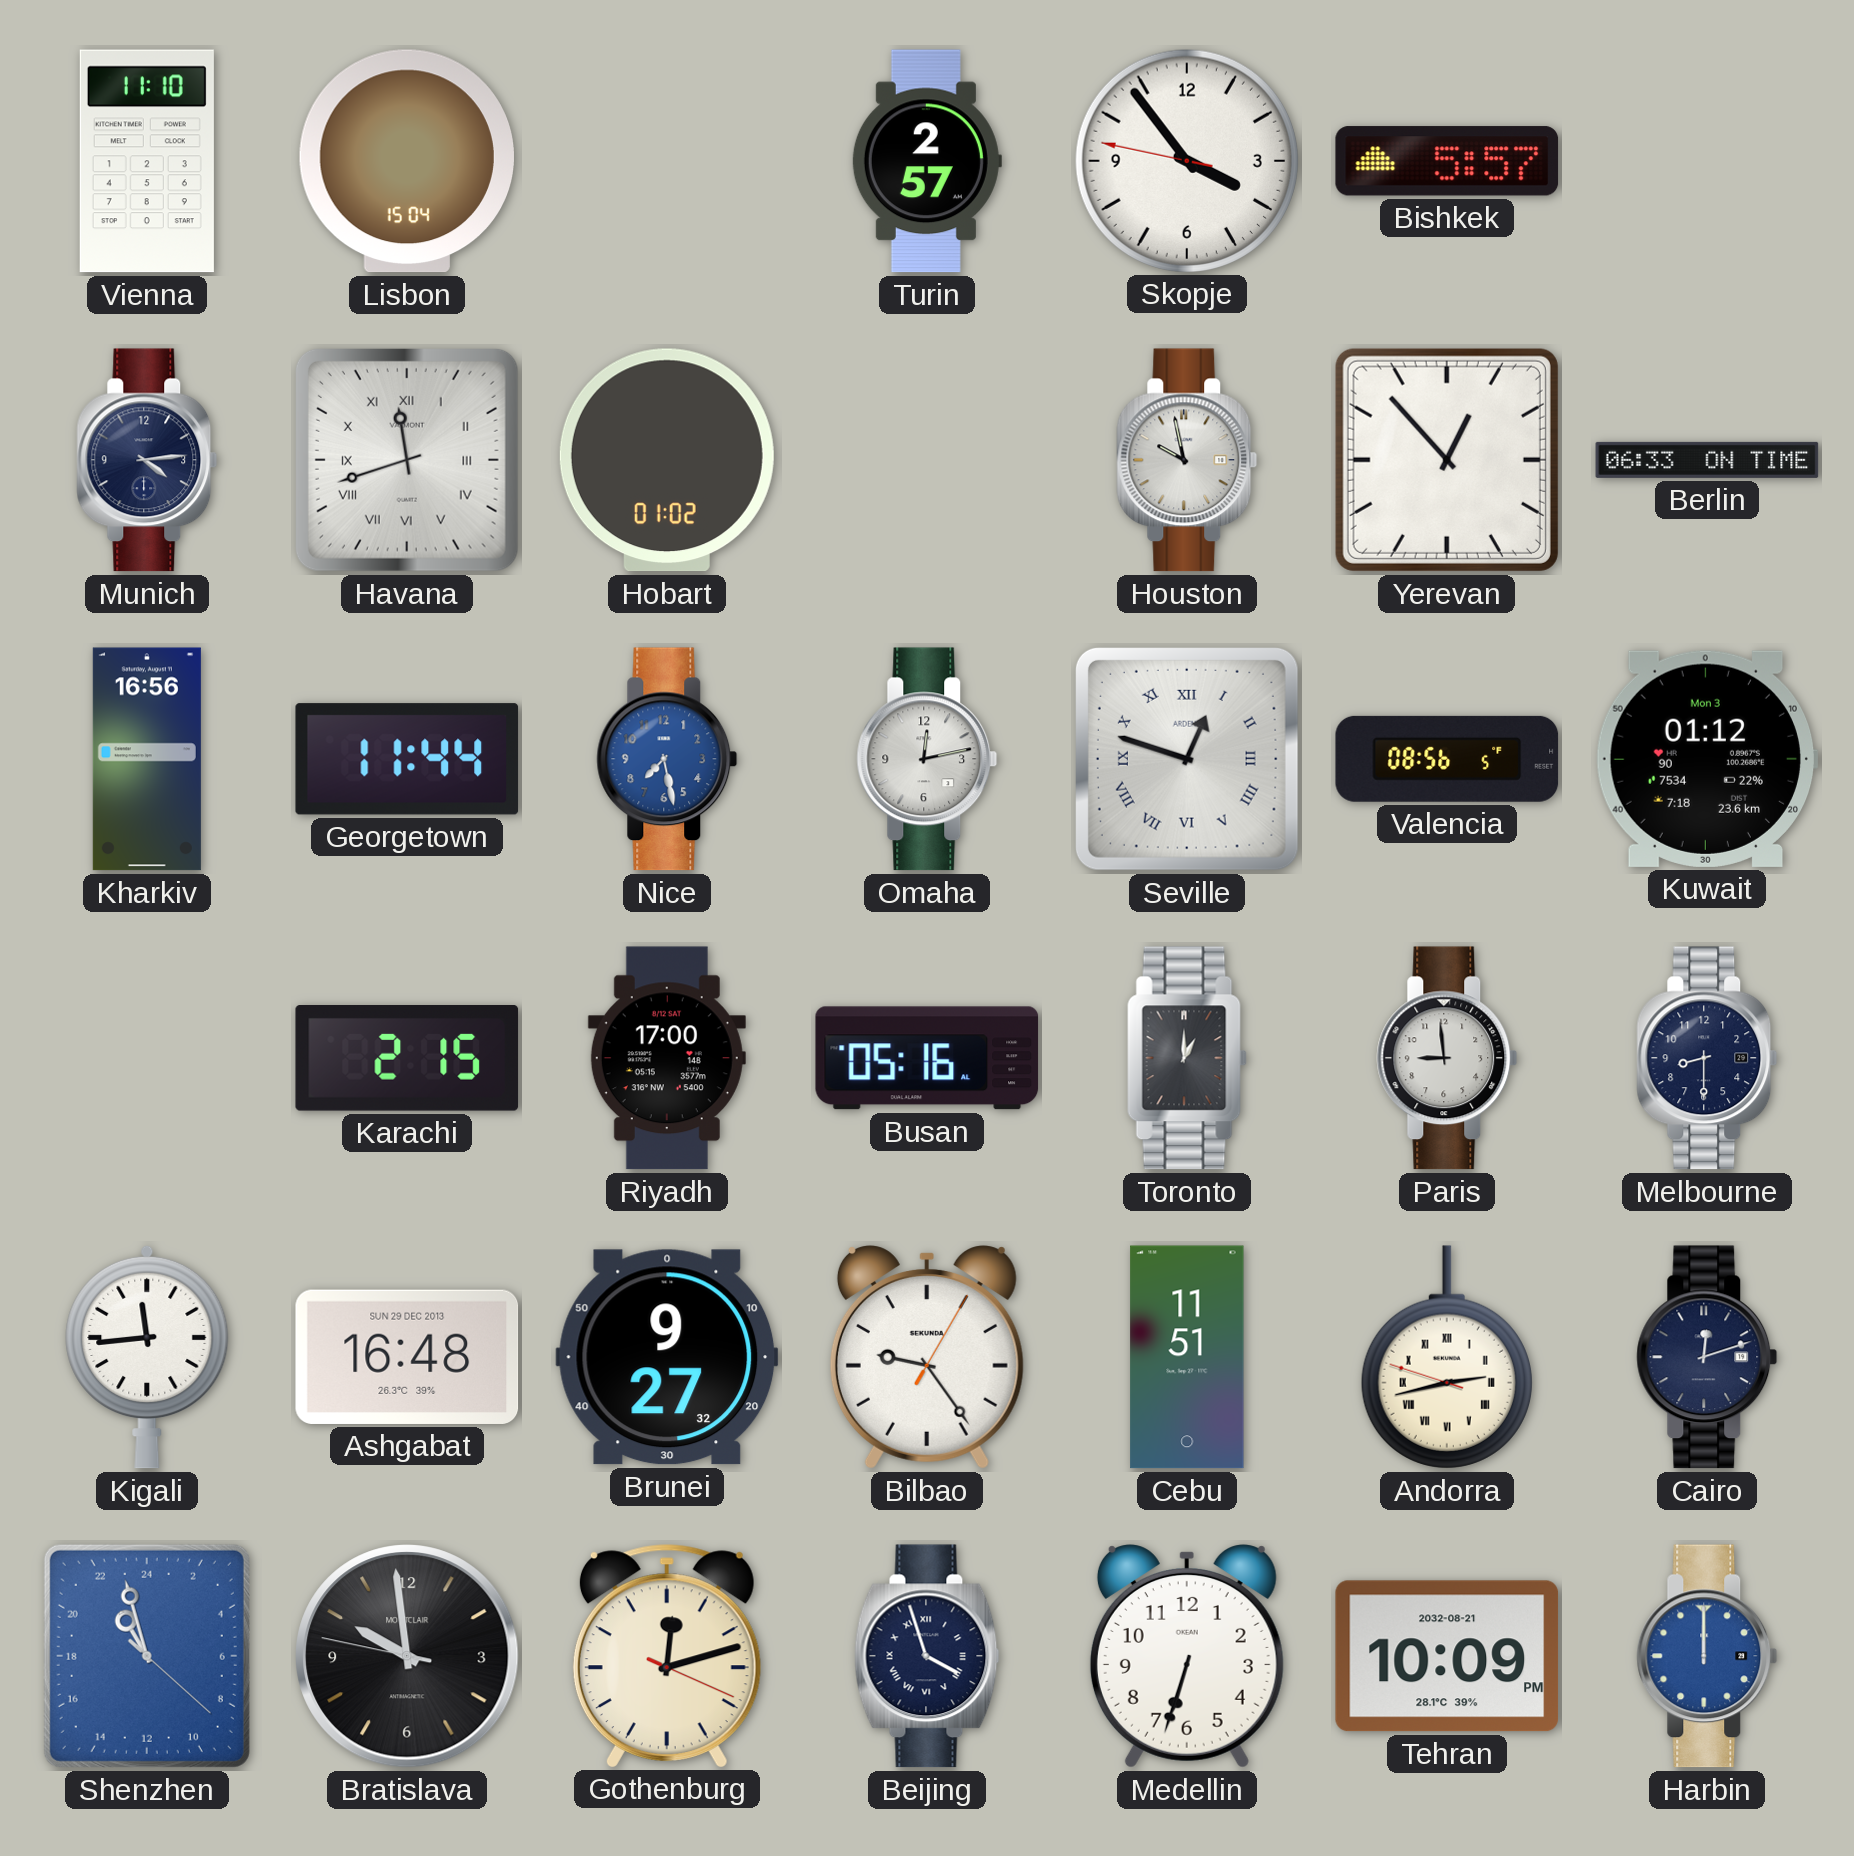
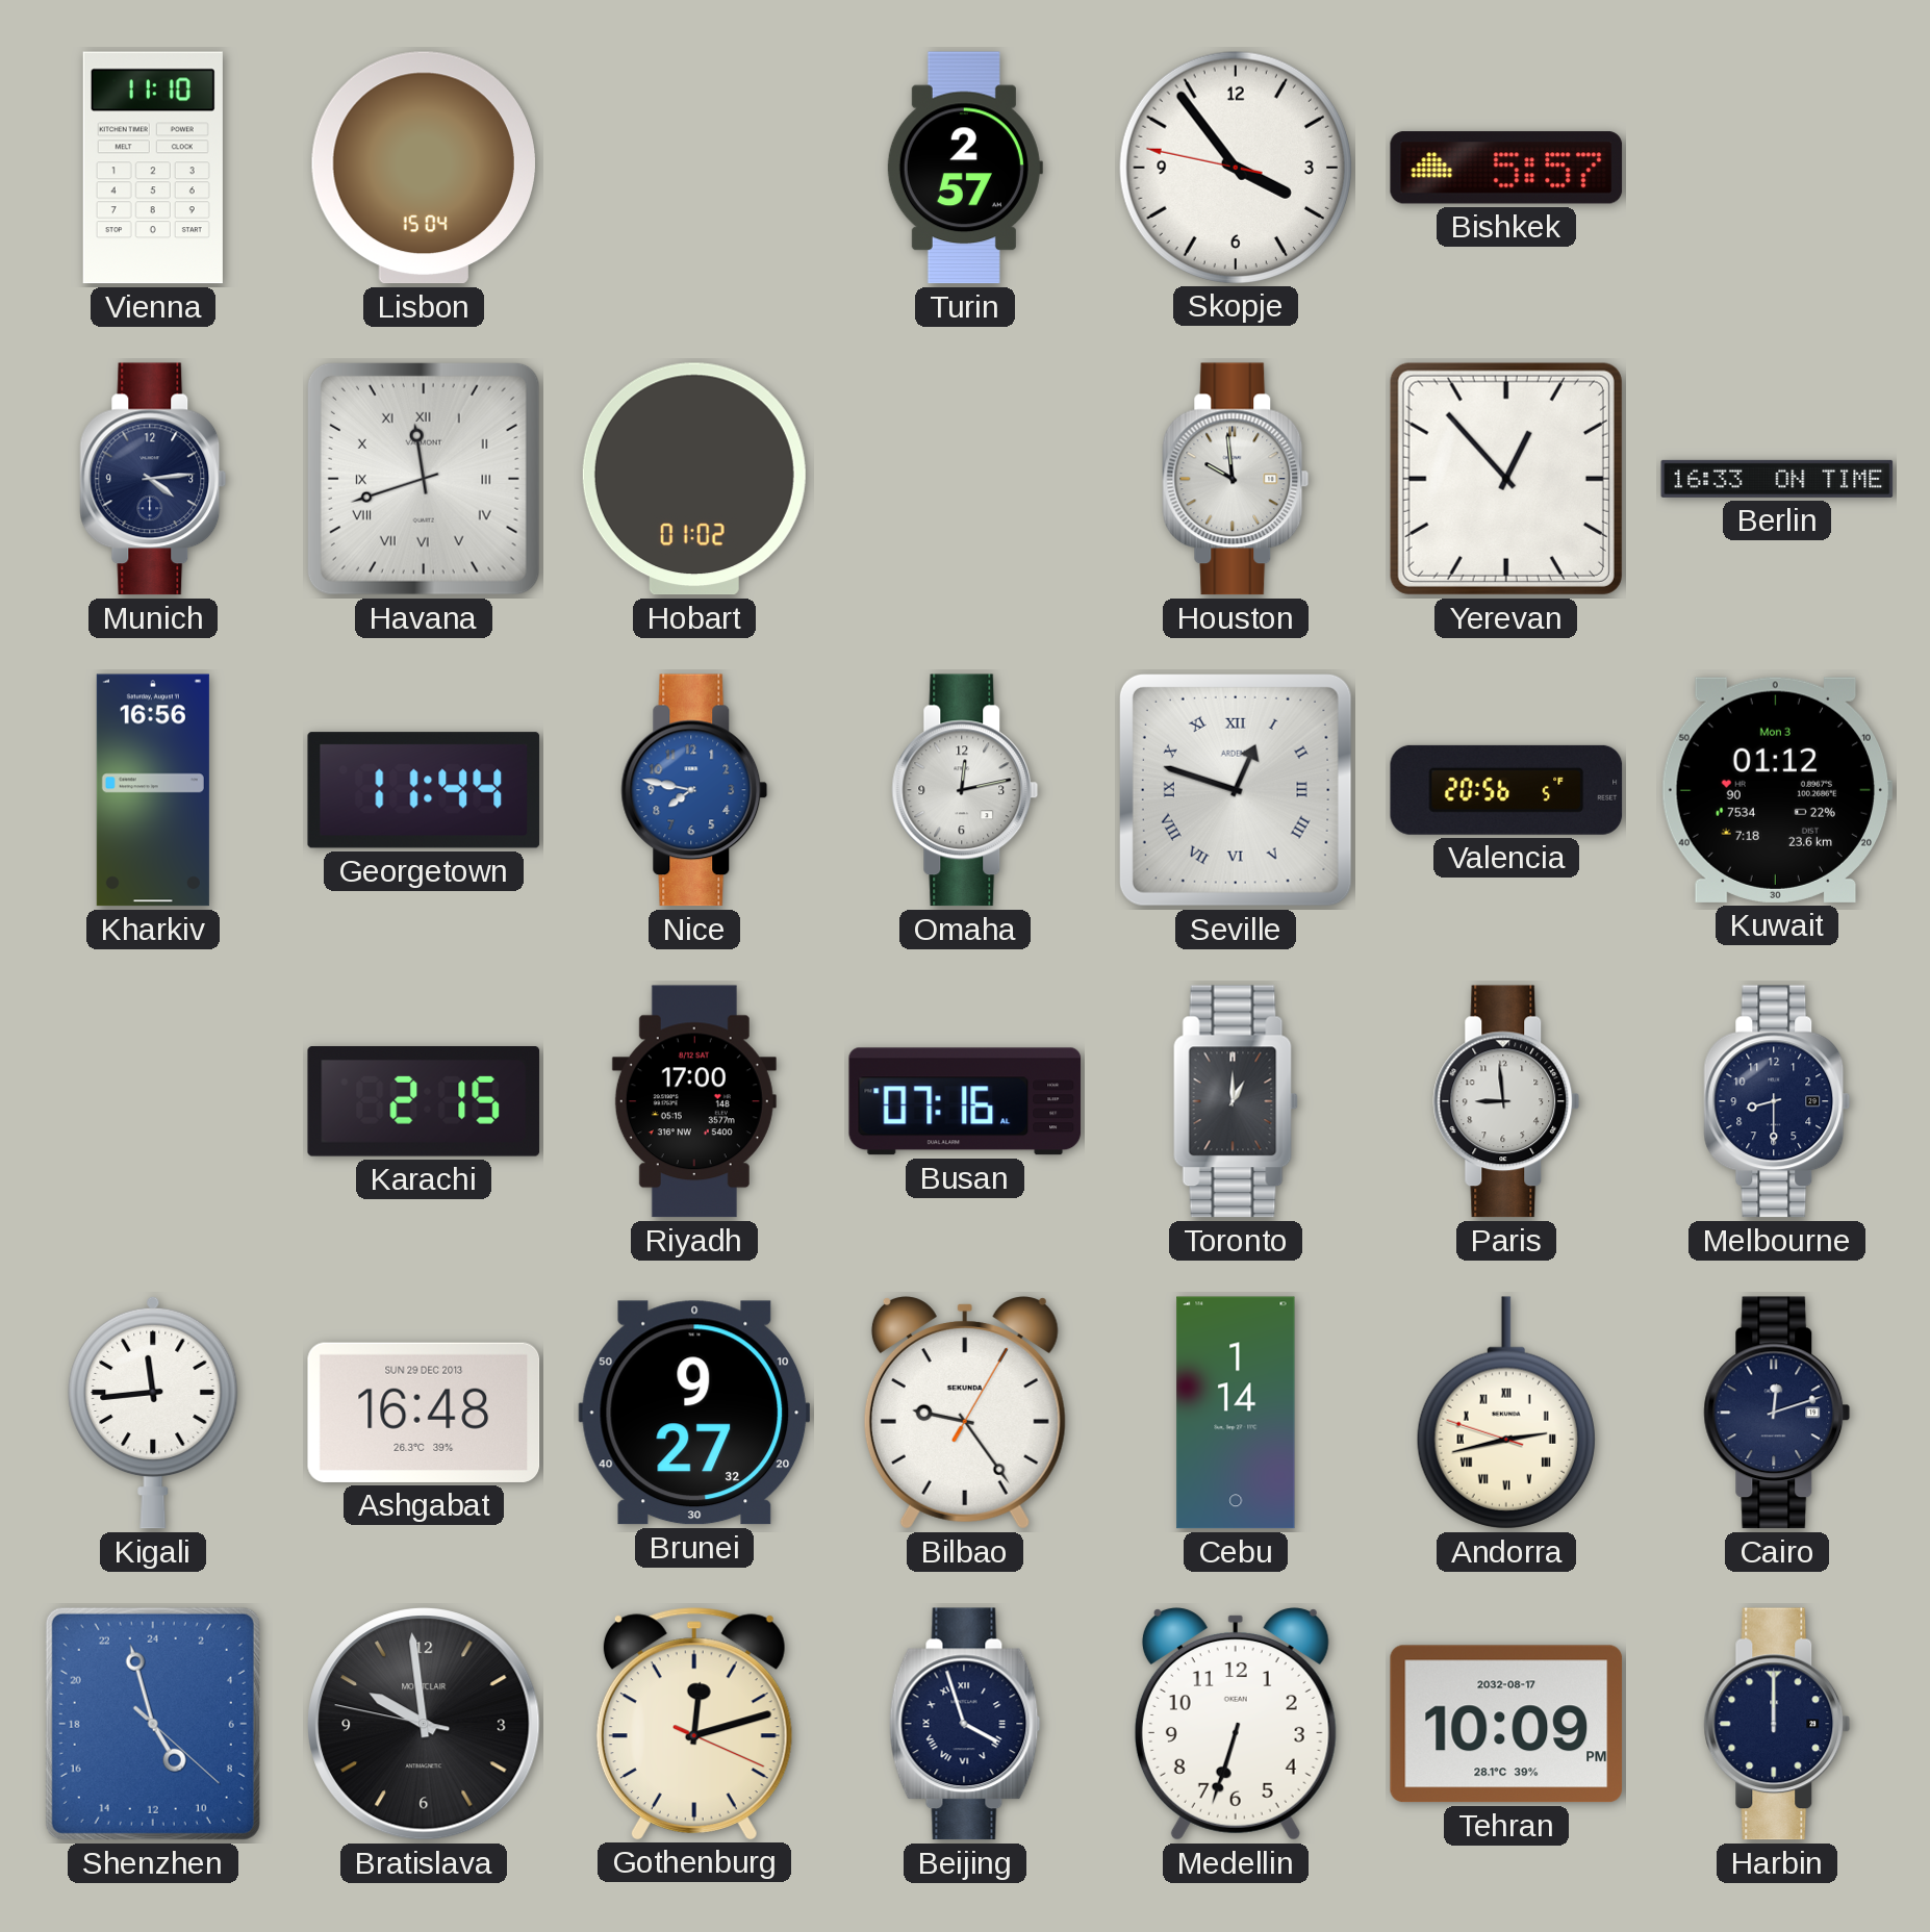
Houston: 9:58 -> 9:59
Berlin: 06:33 -> 16:33
Nice: 7:28 -> 7:47
Valencia: 08:56 -> 20:56
Busan: 05:16 -> 07:16
Cebu: 11:51 -> 1:14
Shenzhen: 21:57 -> 9:57
Tehran date: 2032-08-21 -> 2032-08-17
Harbin dial: blue -> navy
